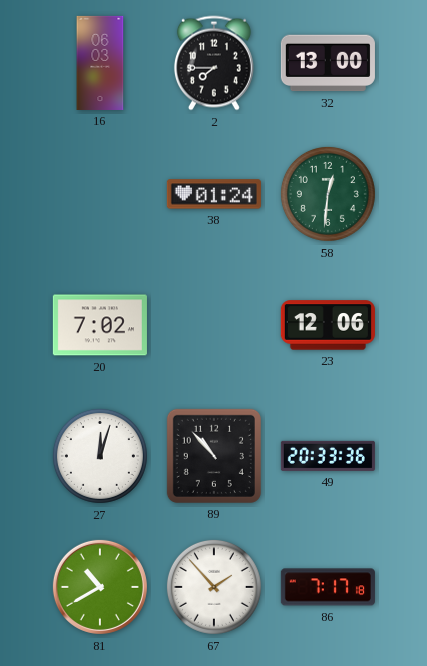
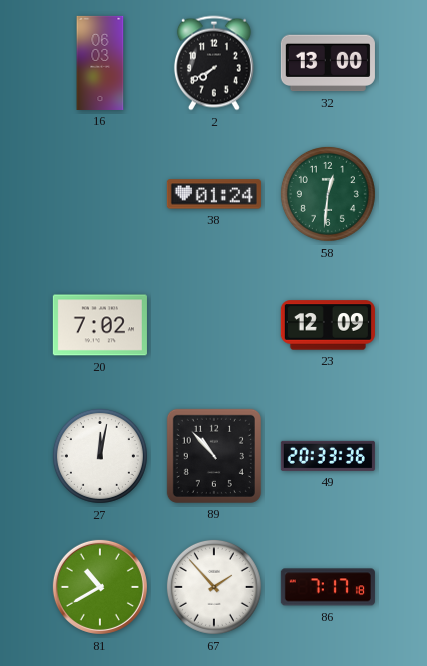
2: 7:45 -> 7:40
23: 12:06 -> 12:09
27: 12:03 -> 12:02
